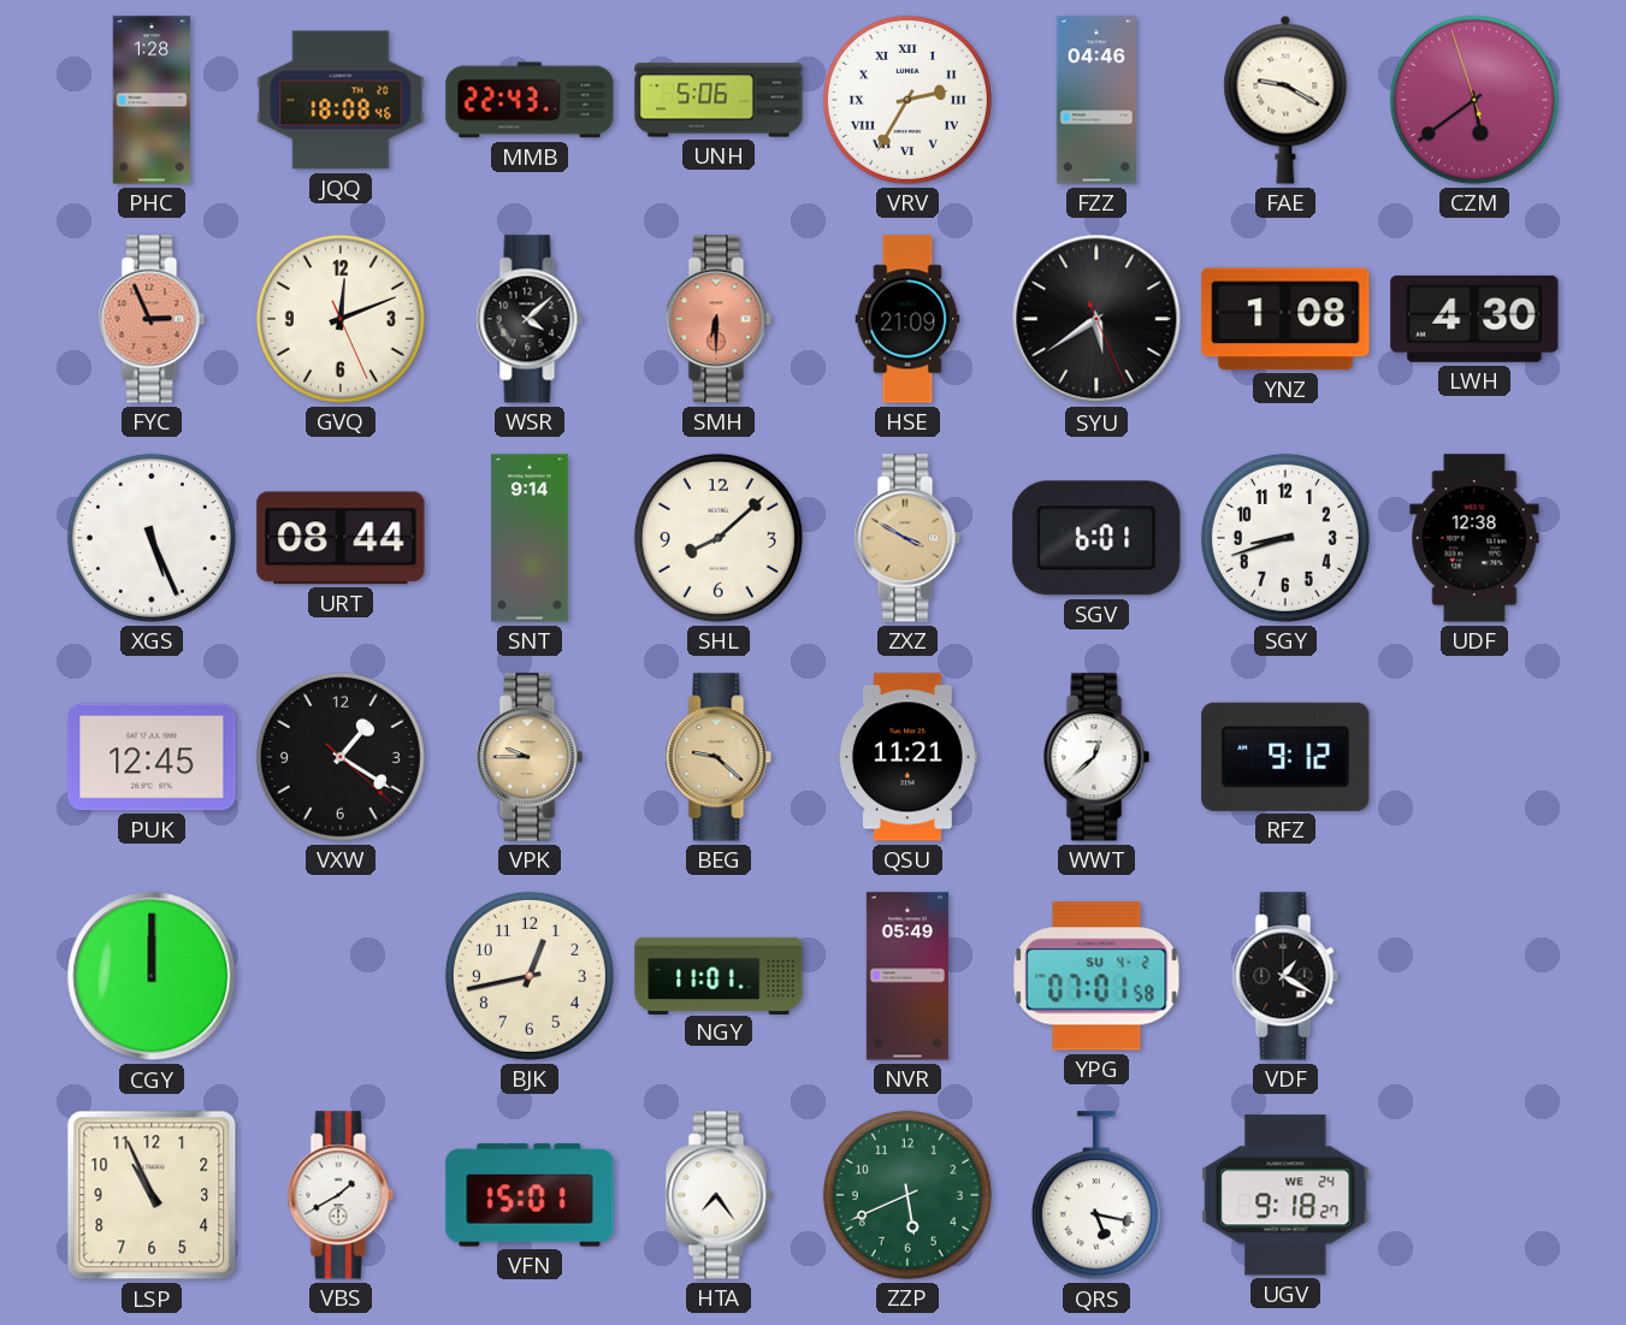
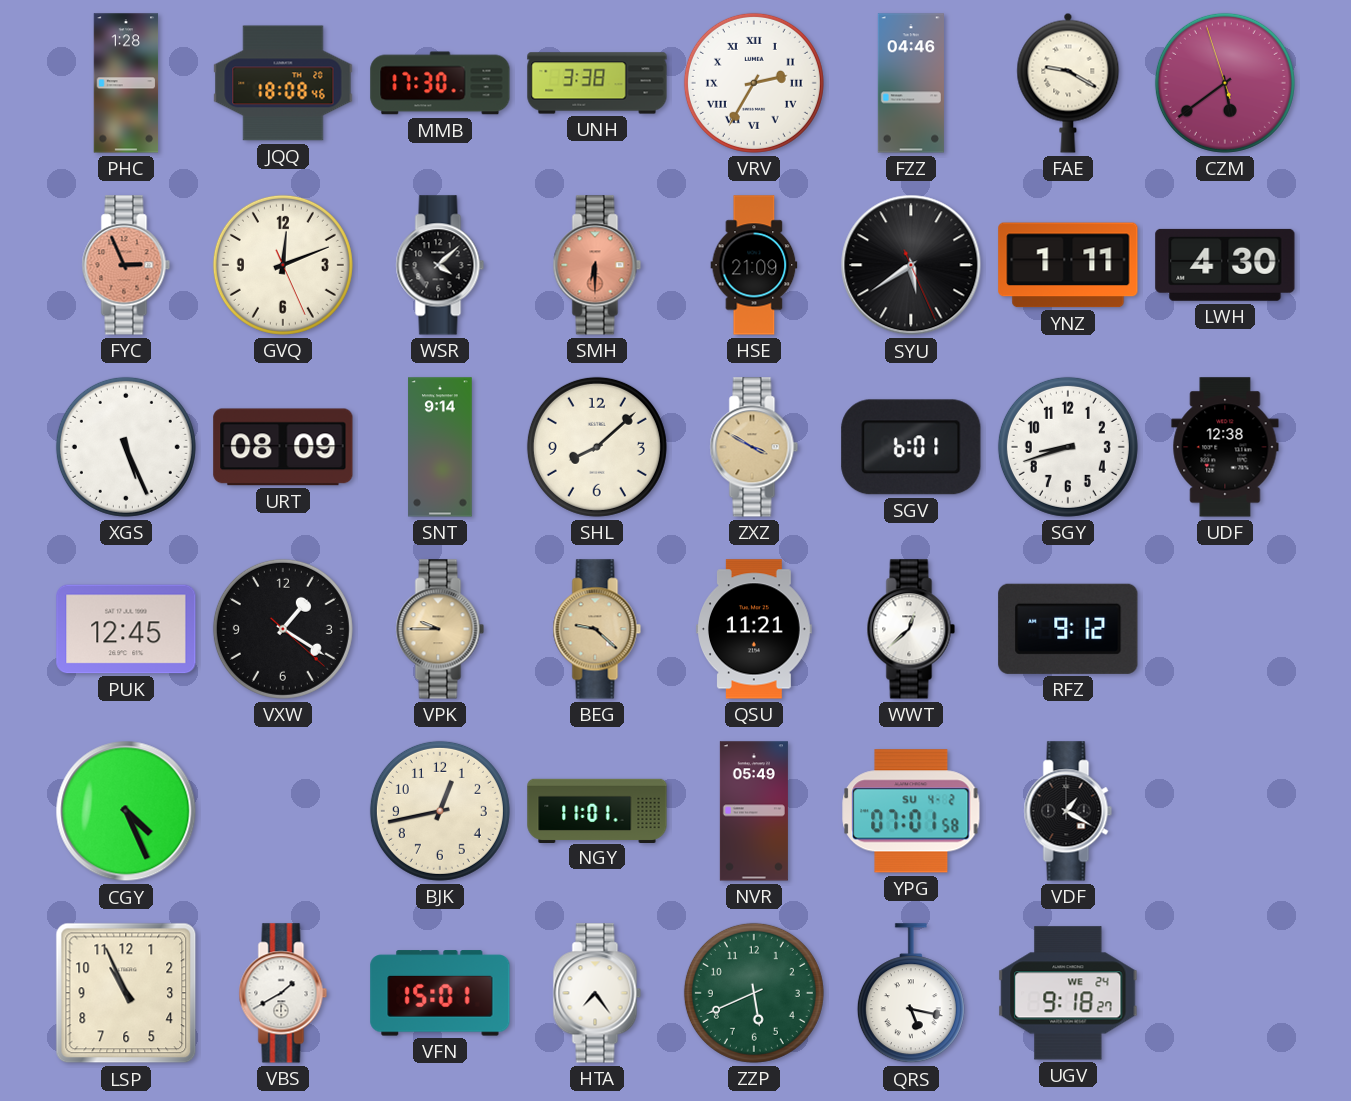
MMB: 22:43 -> 17:30
UNH: 5:06 -> 3:38
YNZ: 1:08 -> 1:11
URT: 08:44 -> 08:09
CGY: 12:00 -> 4:26
